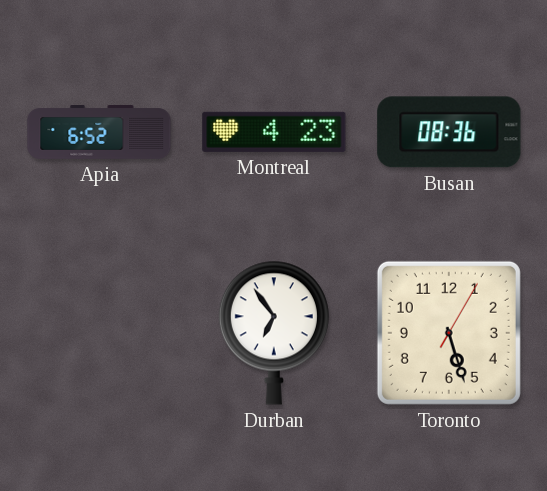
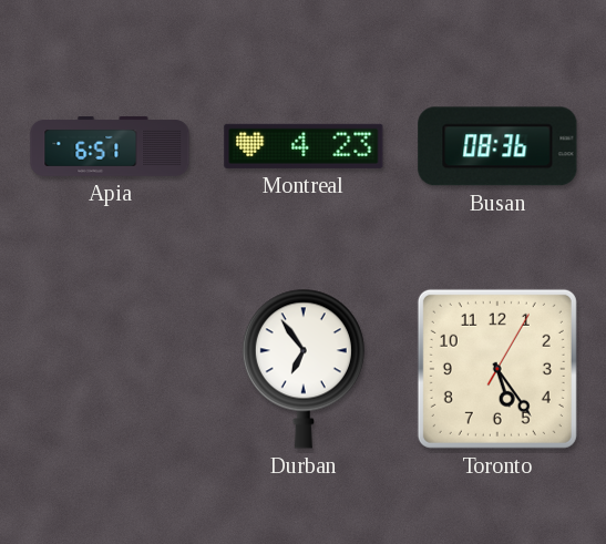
Apia: 6:52 -> 6:51
Toronto: 5:27 -> 5:24
